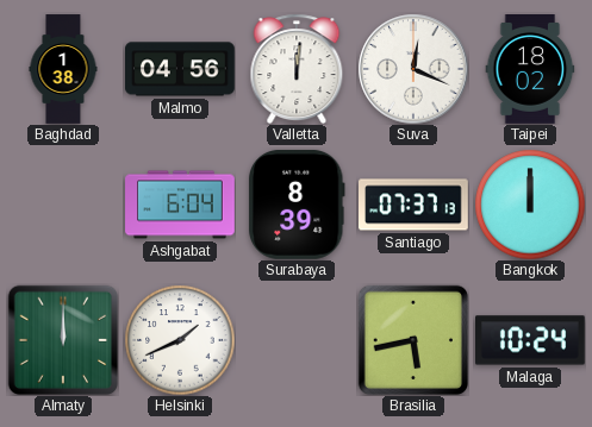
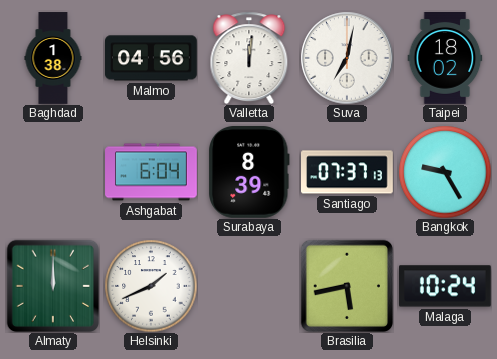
Suva: 12:19 -> 7:02
Bangkok: 12:00 -> 9:25
